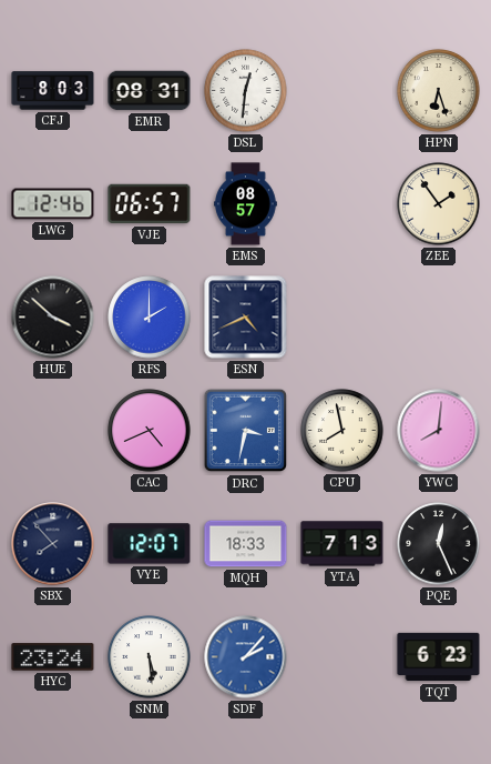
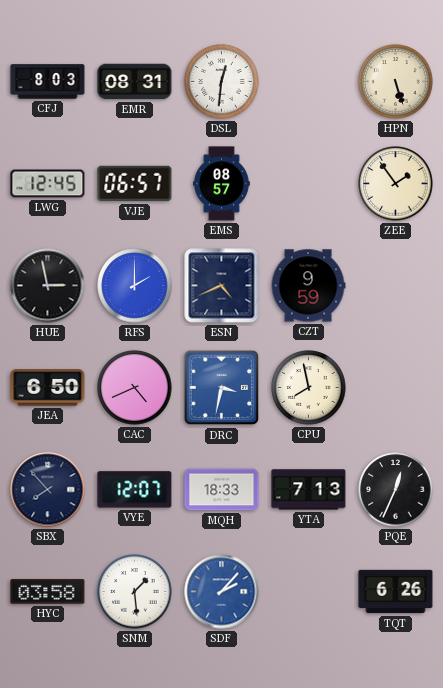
HPN: 6:27 -> 5:27
LWG: 12:46 -> 12:45
HUE: 3:52 -> 2:58
CZT: none -> 9:59
JEA: none -> 6:50
YWC: 8:01 -> none
PQE: 12:26 -> 12:34
HYC: 23:24 -> 03:58
SNM: 5:29 -> 1:29
TQT: 6:23 -> 6:26
